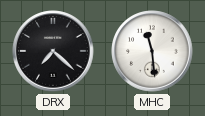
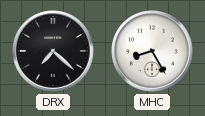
MHC: 11:29 -> 8:25
